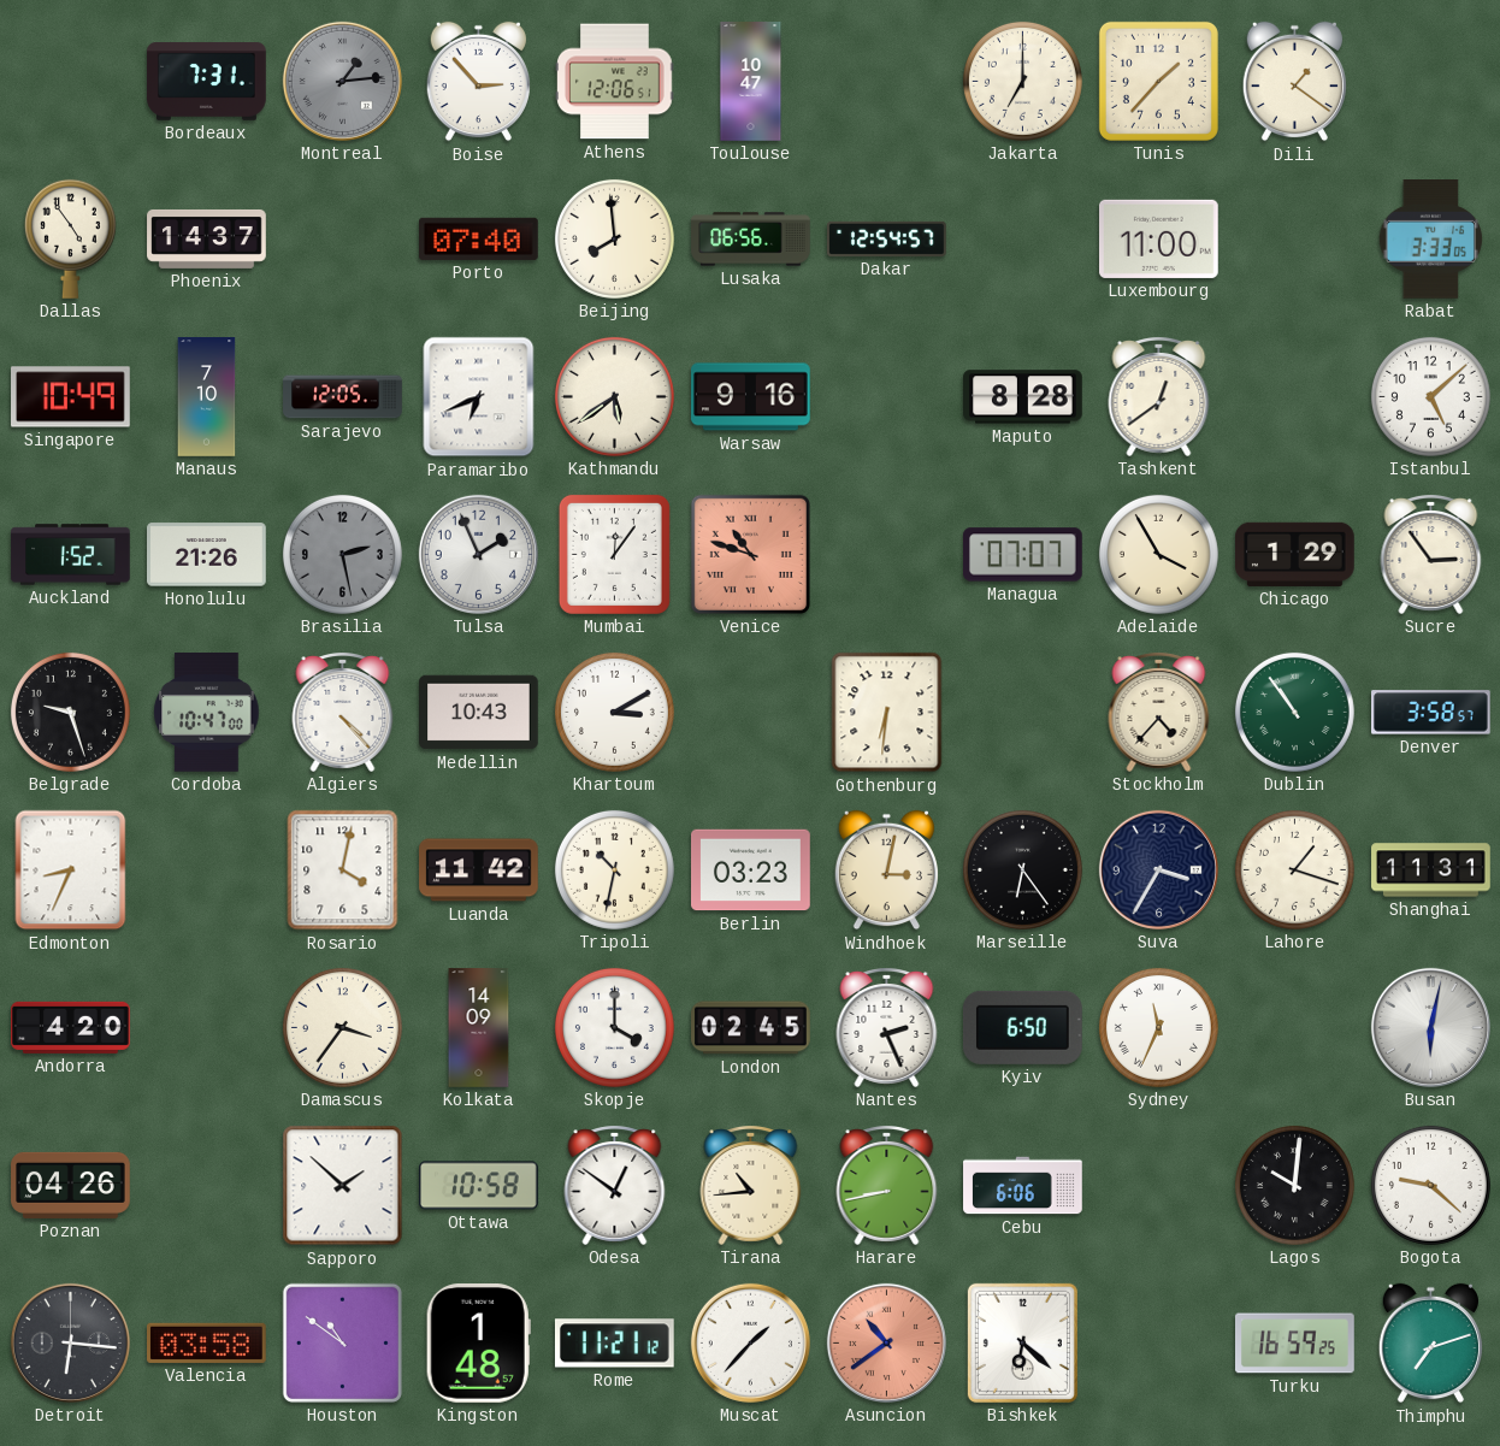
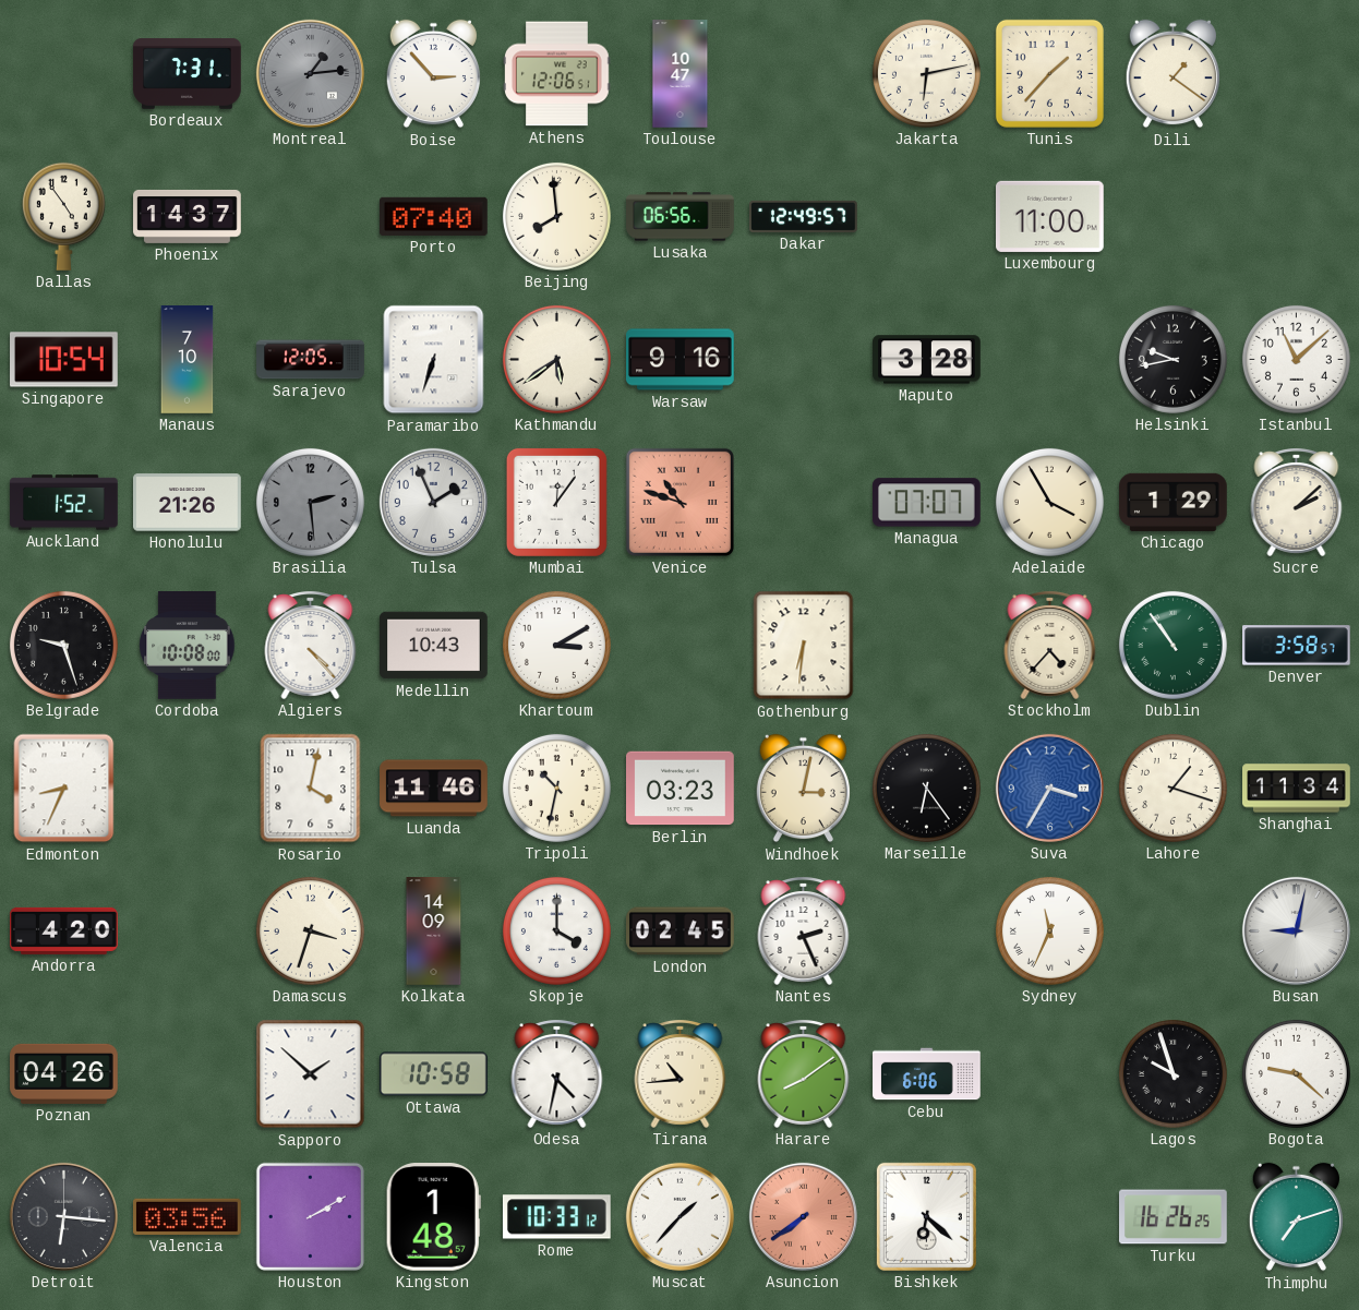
Jakarta: 7:00 -> 6:13
Dakar: 12:54 -> 12:49
Rabat: 3:33 -> none
Singapore: 10:49 -> 10:54
Paramaribo: 6:41 -> 6:33
Maputo: 8:28 -> 3:28
Tashkent: 12:39 -> none
Helsinki: none -> 9:43
Istanbul: 5:08 -> 11:08
Brasilia: 2:28 -> 2:29
Sucre: 2:54 -> 2:08
Cordoba: 10:47 -> 10:08
Luanda: 11:42 -> 11:46
Suva dial: navy -> blue
Shanghai: 11:31 -> 11:34
Damascus: 3:36 -> 3:33
Kyiv: 6:50 -> none
Busan: 6:02 -> 9:02
Odesa: 12:51 -> 4:32
Harare: 8:43 -> 8:09
Lagos: 10:01 -> 9:57
Valencia: 03:58 -> 03:56
Houston: 10:51 -> 2:10
Rome: 11:21 -> 10:33
Asuncion: 10:39 -> 7:39
Turku: 16:59 -> 16:26
